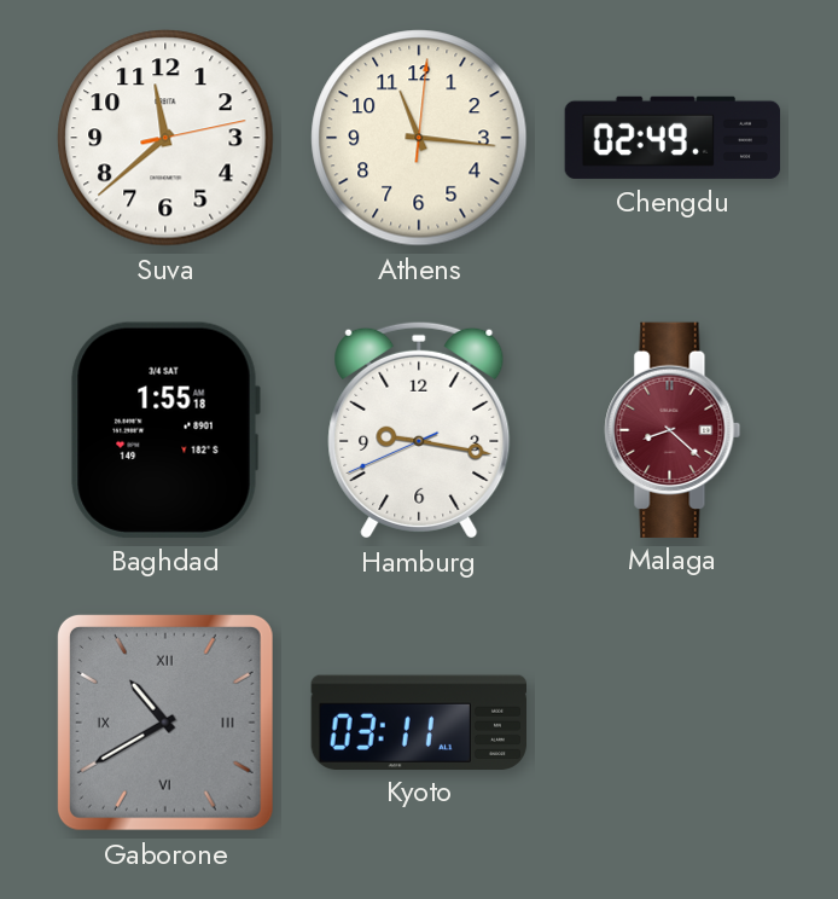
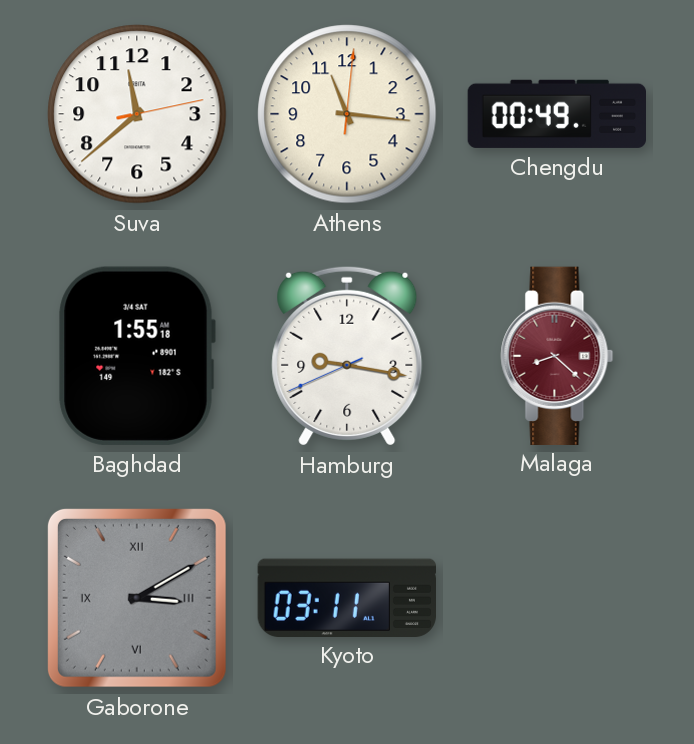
Chengdu: 02:49 -> 00:49
Gaborone: 10:40 -> 3:10
